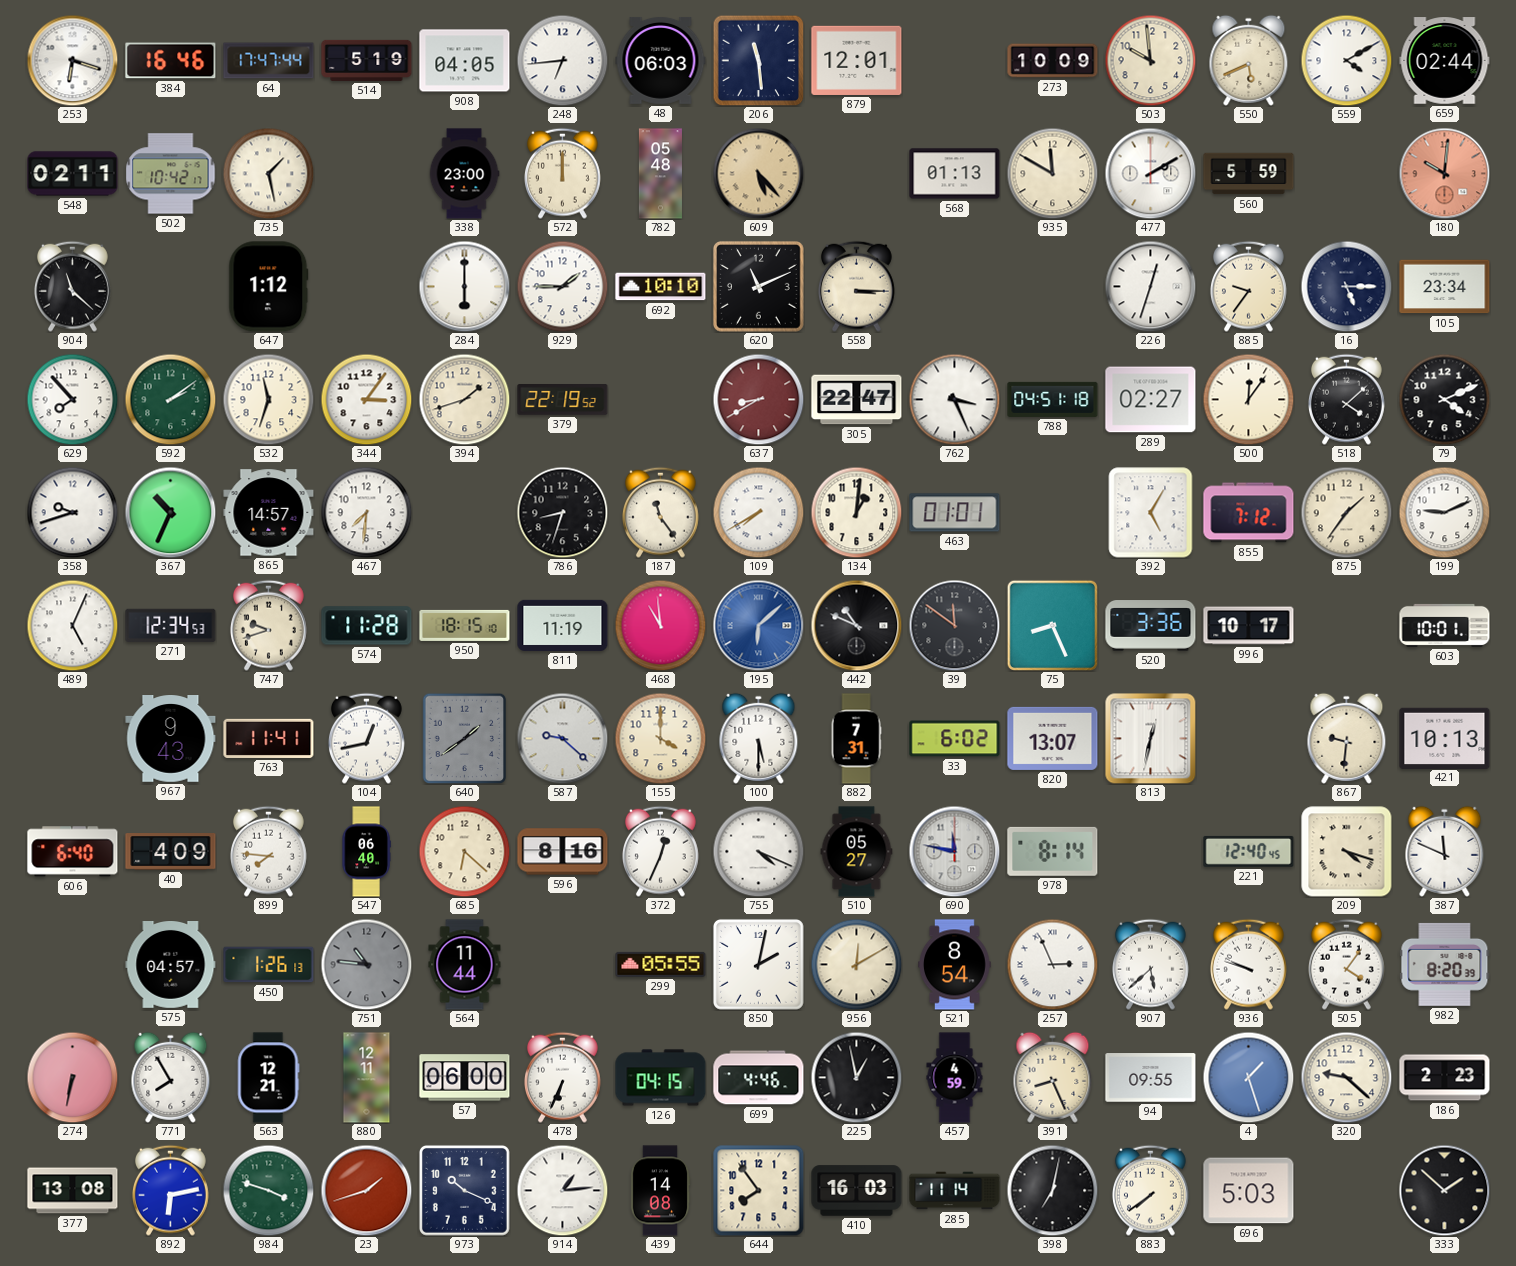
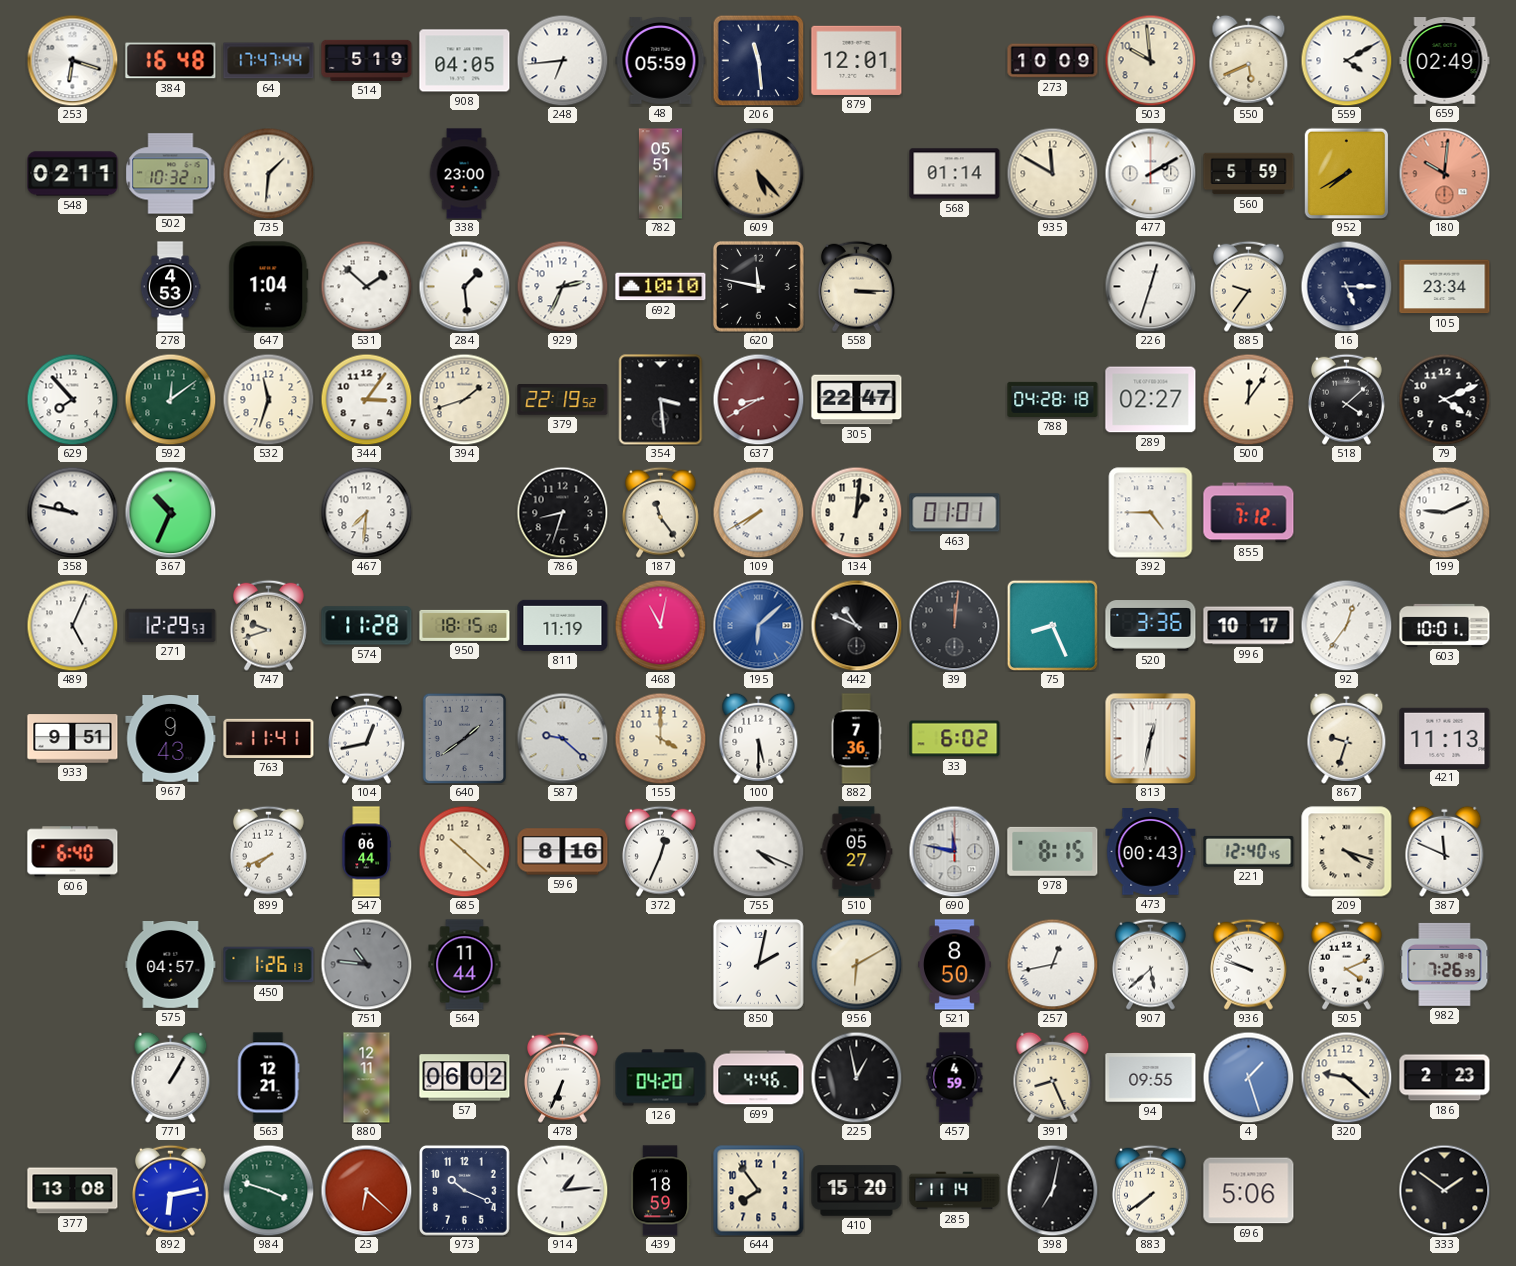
384: 16:46 -> 16:48
48: 06:03 -> 05:59
659: 02:44 -> 02:49
502: 10:42 -> 10:32
735: 1:28 -> 1:31
572: 12:00 -> none
782: 05:48 -> 05:51
568: 01:13 -> 01:14
952: none -> 7:40
904: 11:22 -> none
278: none -> 4:53
647: 1:12 -> 1:04
531: none -> 1:52
284: 6:00 -> 1:29
929: 1:45 -> 2:34
620: 11:11 -> 11:47
592: 2:09 -> 12:09
354: none -> 3:29
762: 3:26 -> none
788: 04:51 -> 04:28
358: 9:42 -> 9:47
865: 14:57 -> none
392: 5:05 -> 4:45
875: 1:36 -> none
271: 12:34 -> 12:29
468: 10:59 -> 11:02
39: 11:51 -> 12:01
92: none -> 12:36
933: none -> 9:51
882: 7:31 -> 7:36
820: 13:07 -> none
867: 9:31 -> 9:33
421: 10:13 -> 11:13
40: 4:09 -> none
899: 7:46 -> 7:41
547: 06:40 -> 06:44
685: 6:22 -> 10:22
978: 8:14 -> 8:15
473: none -> 00:43
299: 05:55 -> none
956: 12:10 -> 6:10
521: 8:54 -> 8:50
257: 2:56 -> 12:43
505: 4:06 -> 4:11
982: 8:20 -> 7:26
274: 6:32 -> none
771: 7:55 -> 1:05
57: 06:00 -> 06:02
126: 04:15 -> 04:20
23: 1:42 -> 6:22
439: 14:08 -> 18:59
410: 16:03 -> 15:20
696: 5:03 -> 5:06
333: 1:52 -> 1:51
